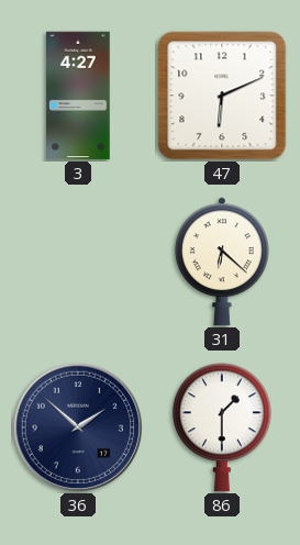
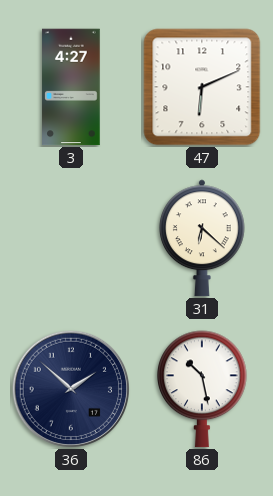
86: 1:30 -> 10:28
